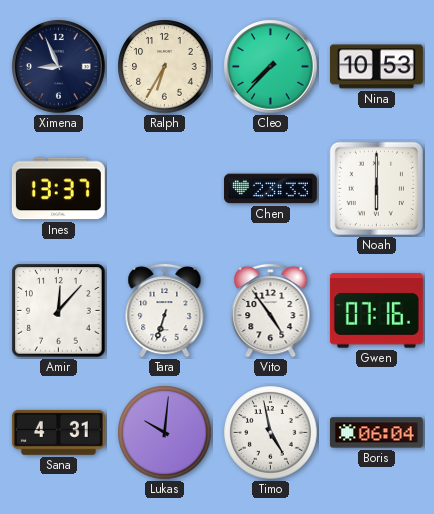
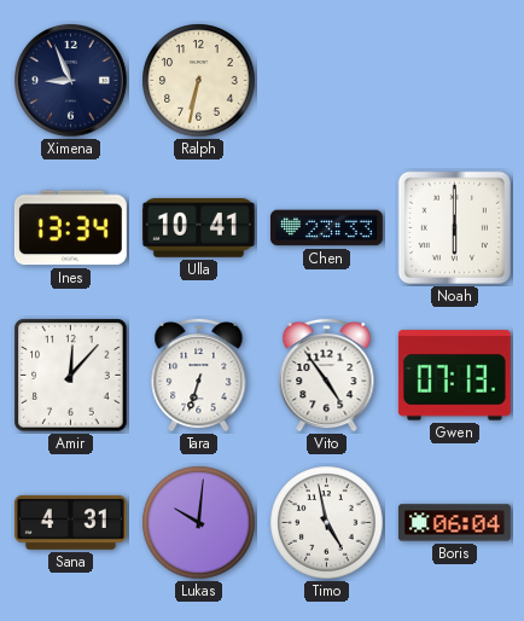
Ralph: 6:35 -> 6:32
Cleo: 7:37 -> none
Nina: 10:53 -> none
Ines: 13:37 -> 13:34
Ulla: none -> 10:41
Gwen: 07:16 -> 07:13
